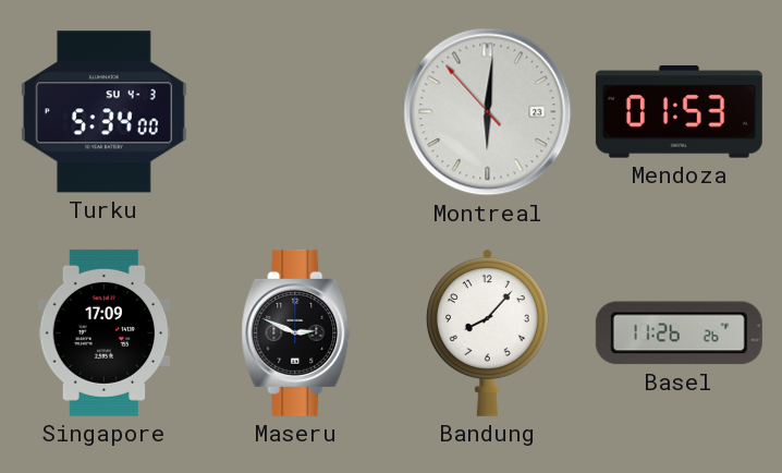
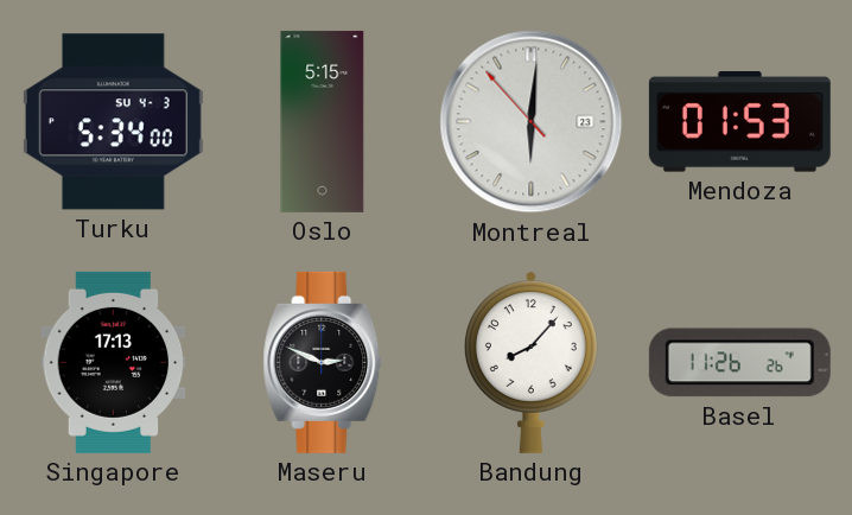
Oslo: none -> 5:15
Singapore: 17:09 -> 17:13
